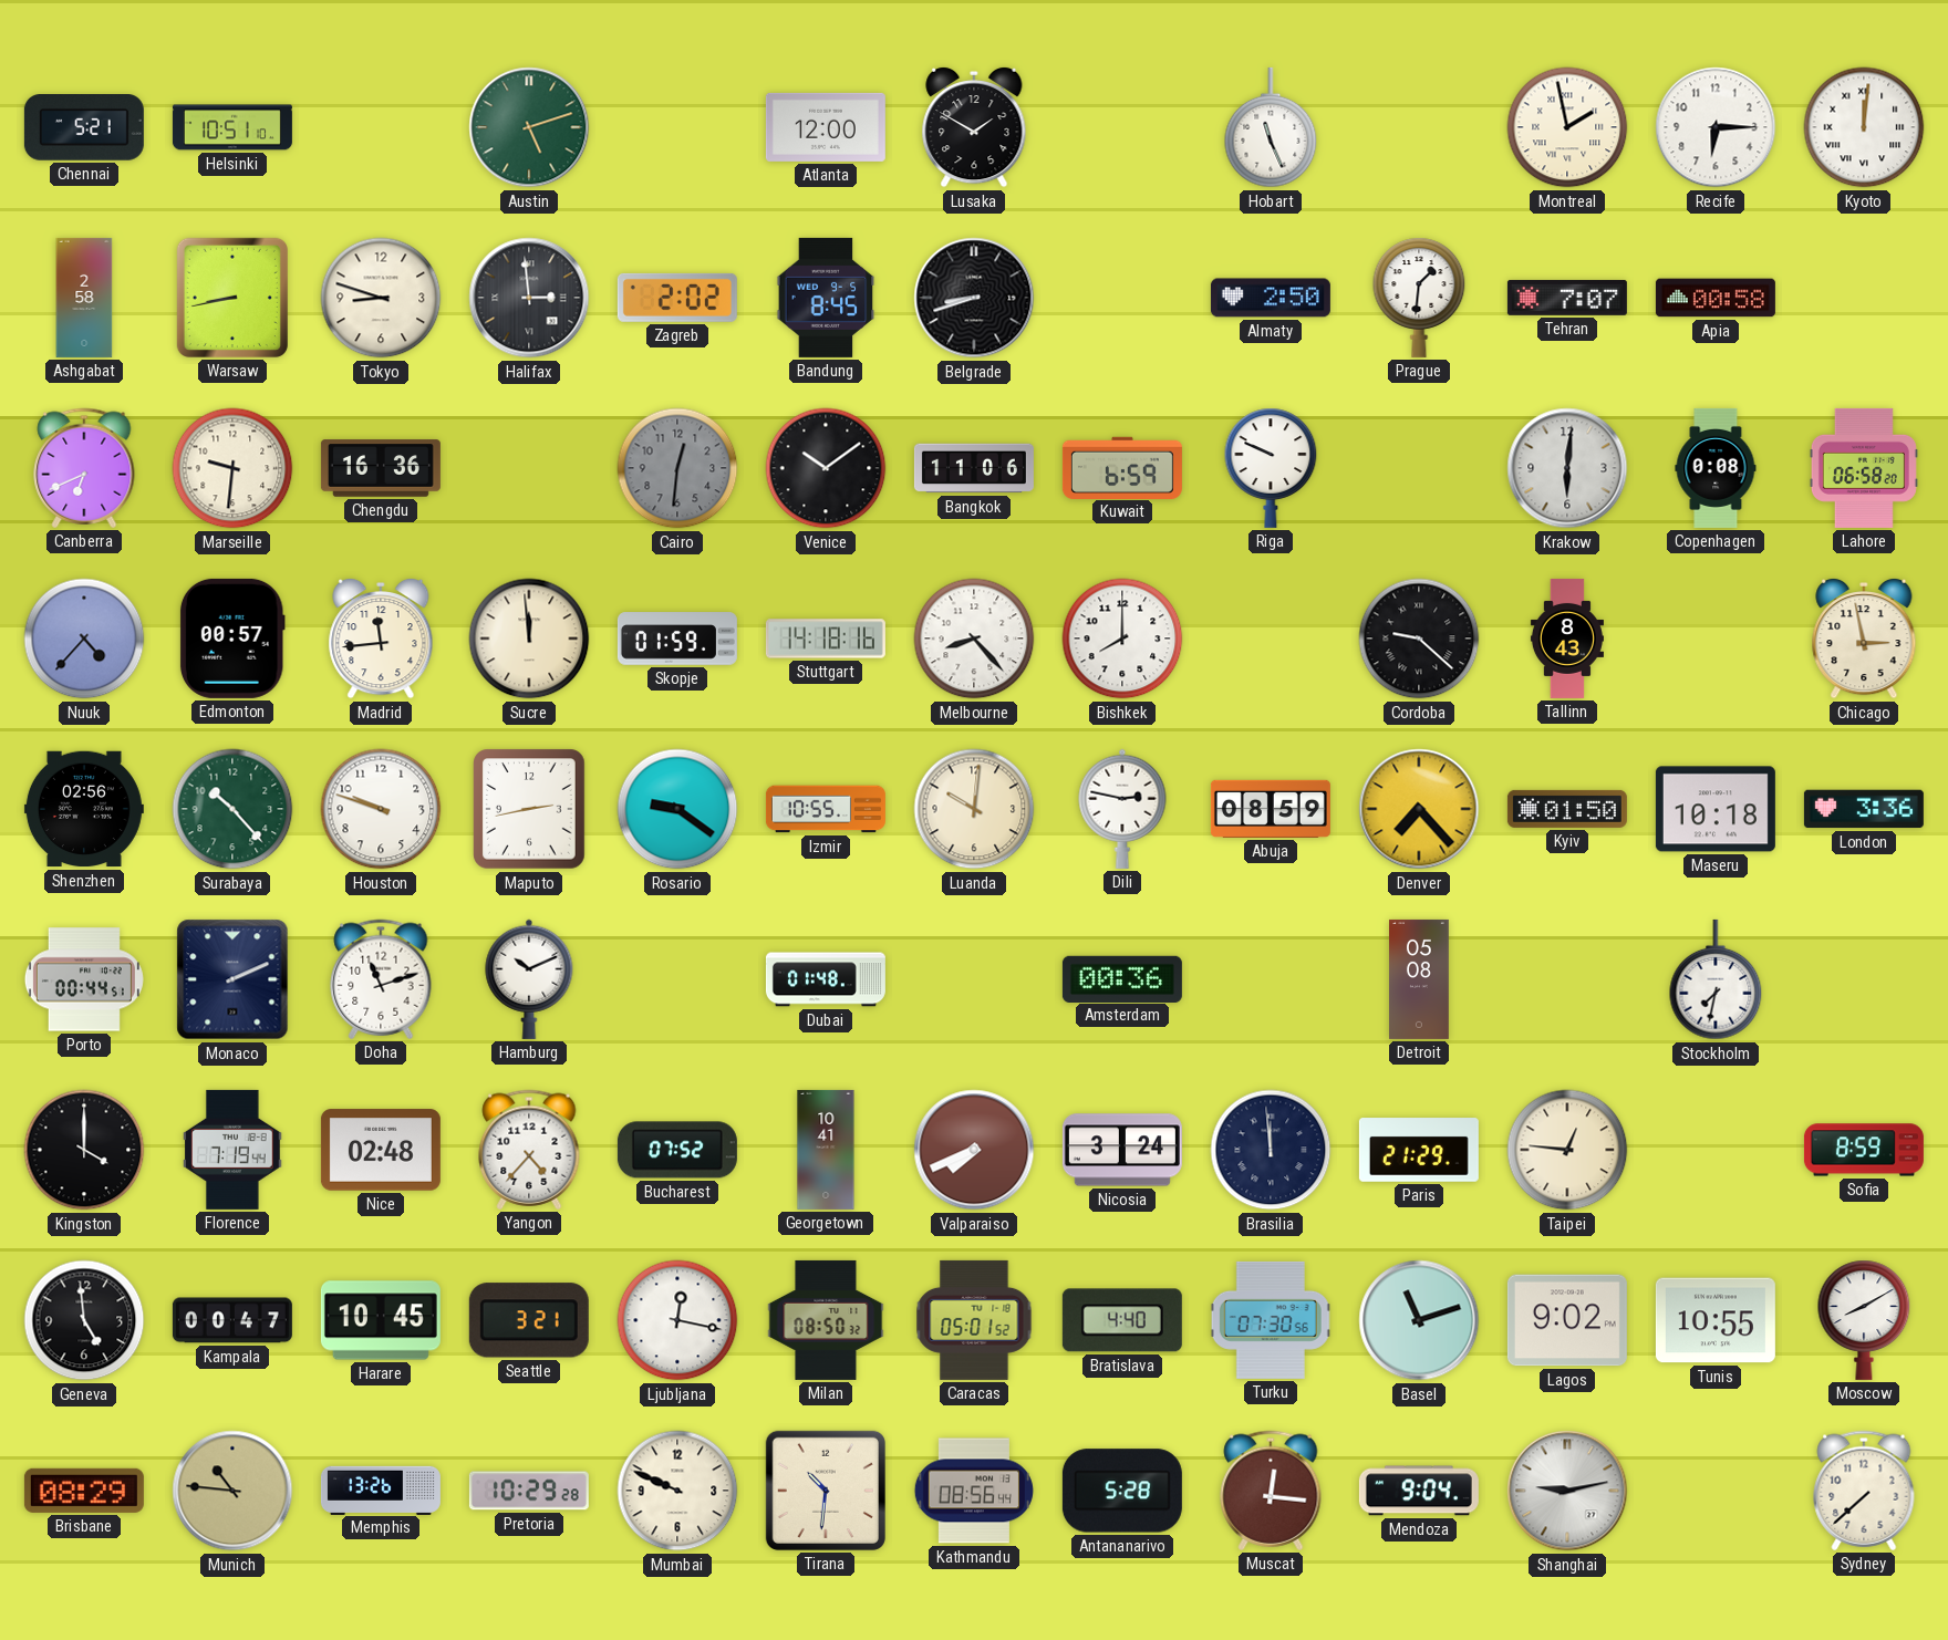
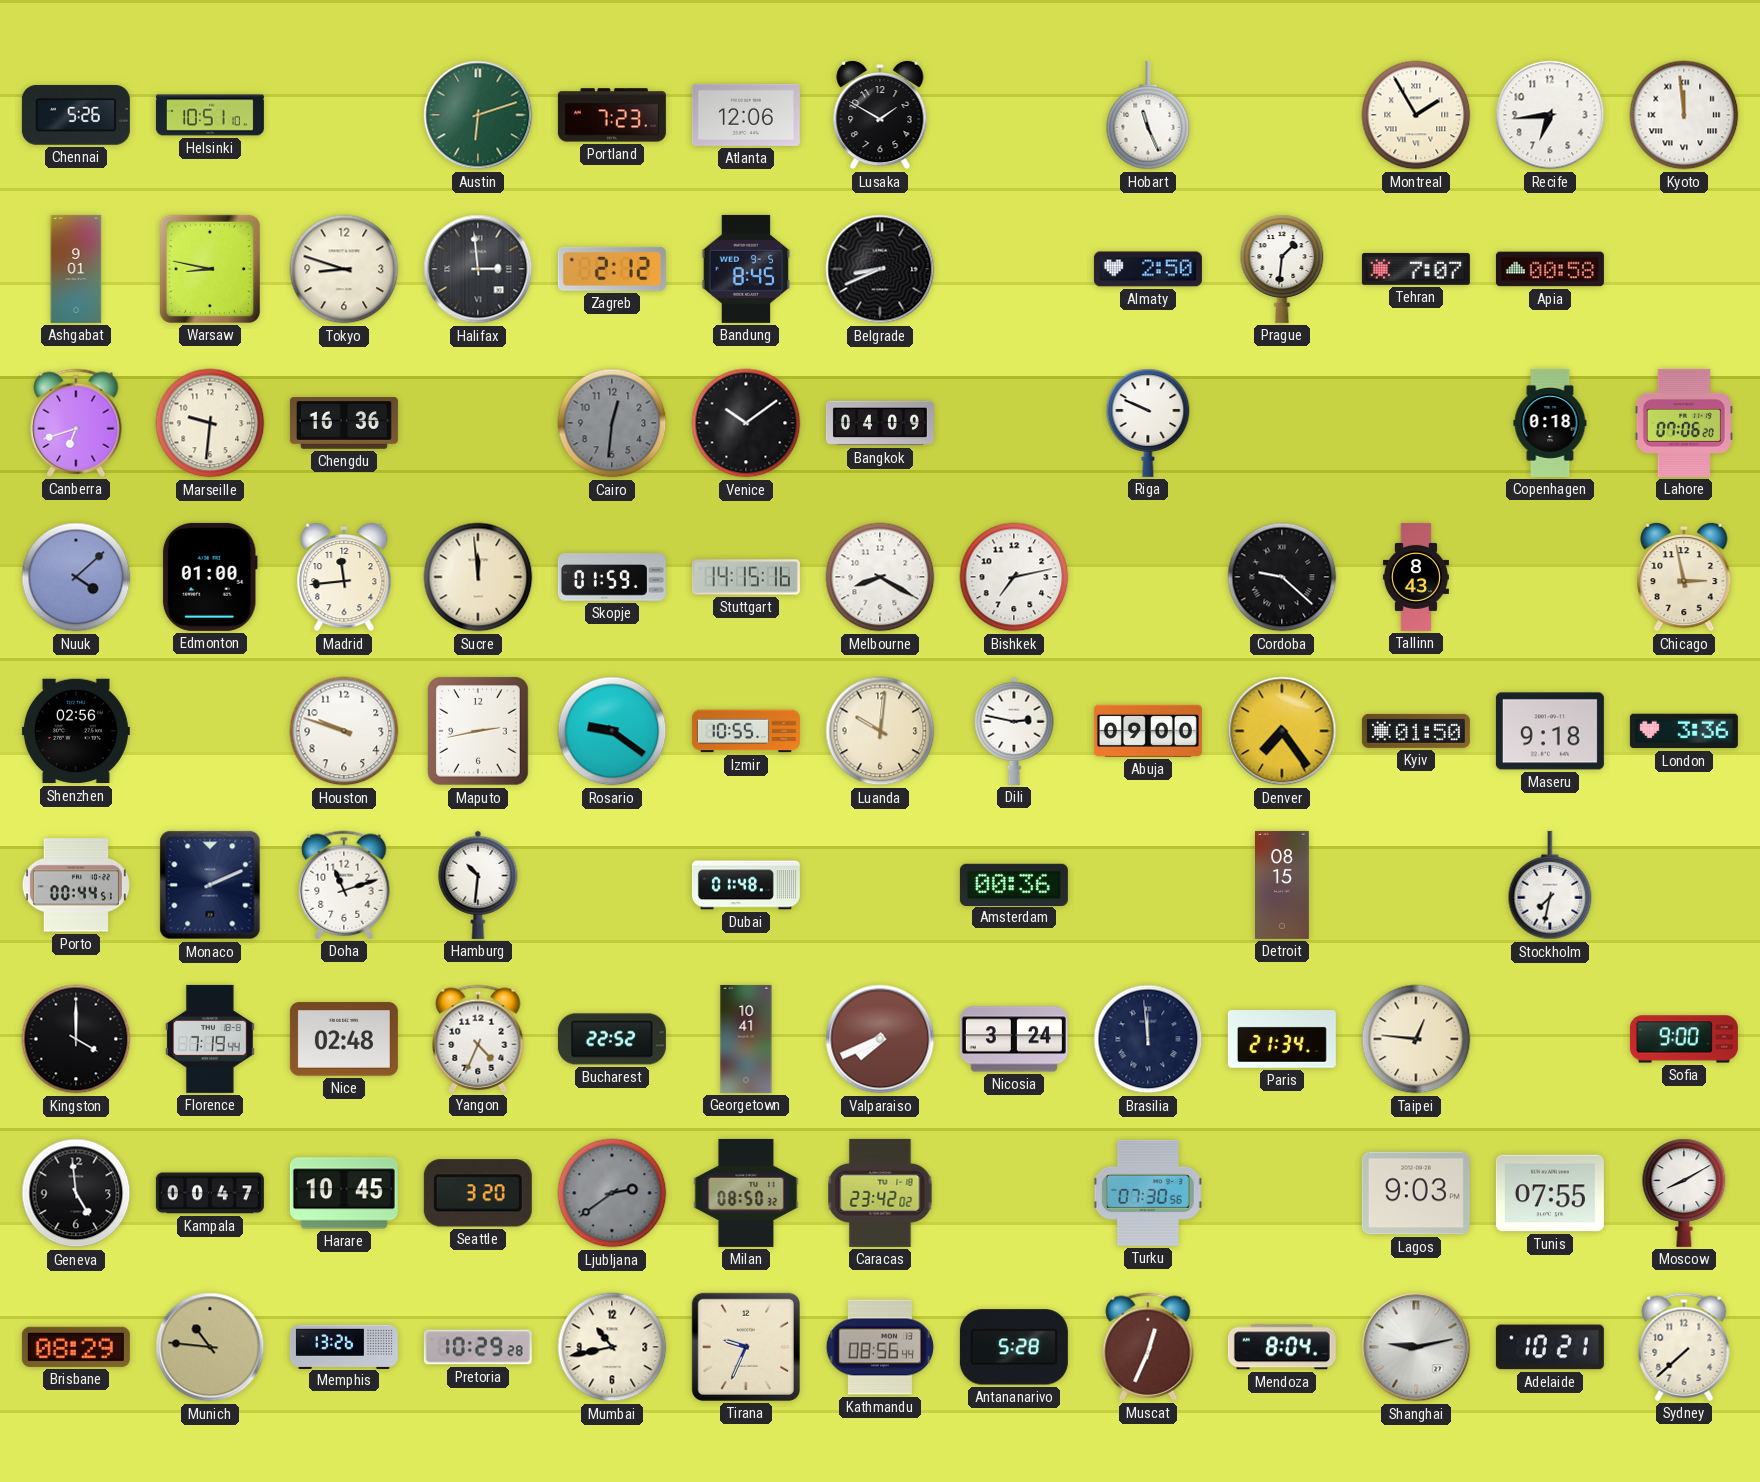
Chennai: 5:21 -> 5:26
Austin: 5:12 -> 6:12
Portland: none -> 7:23
Atlanta: 12:00 -> 12:06
Montreal: 1:58 -> 1:55
Recife: 6:15 -> 6:44
Kyoto: 12:01 -> 11:59
Ashgabat: 2:58 -> 9:01
Warsaw: 8:43 -> 8:47
Zagreb: 2:02 -> 2:12
Belgrade: 8:42 -> 8:41
Canberra: 6:41 -> 6:42
Bangkok: 11:06 -> 04:09
Kuwait: 6:59 -> none
Krakow: 6:01 -> none
Copenhagen: 0:08 -> 0:18
Lahore: 06:58 -> 07:06
Nuuk: 4:37 -> 4:08
Edmonton: 00:57 -> 01:00
Stuttgart: 14:18 -> 14:15
Melbourne: 8:23 -> 8:20
Bishkek: 8:00 -> 7:13
Surabaya: 10:23 -> none
Abuja: 08:59 -> 09:00
Denver: 7:23 -> 7:24
Maseru: 10:18 -> 9:18
Hamburg: 10:11 -> 10:31
Detroit: 05:08 -> 08:15
Yangon: 4:37 -> 4:34
Bucharest: 07:52 -> 22:52
Paris: 21:29 -> 21:34
Sofia: 8:59 -> 9:00
Seattle: 3:21 -> 3:20
Ljubljana: 12:17 -> 2:39
Ljubljana dial: white -> grey
Caracas: 05:01 -> 23:42
Bratislava: 4:40 -> none
Basel: 11:12 -> none
Lagos: 9:02 -> 9:03
Tunis: 10:55 -> 07:55
Mumbai: 9:49 -> 10:43
Tirana: 10:31 -> 9:34
Muscat: 12:16 -> 12:34
Mendoza: 9:04 -> 8:04
Adelaide: none -> 10:21
